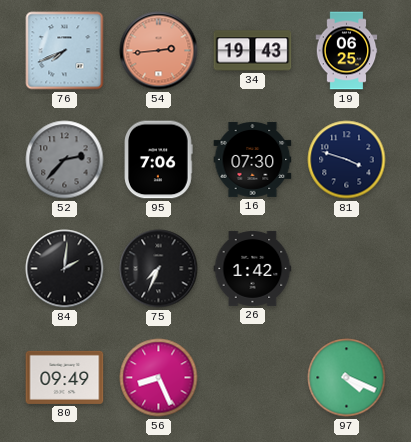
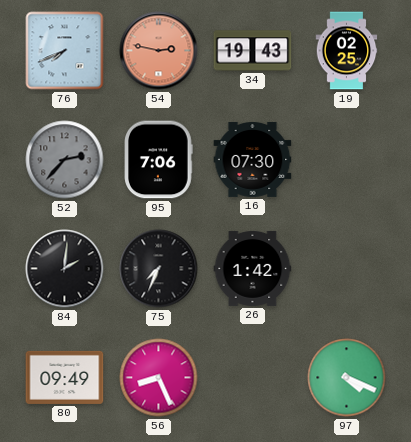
54: 2:44 -> 2:47
19: 06:25 -> 02:25
81: 3:48 -> none
